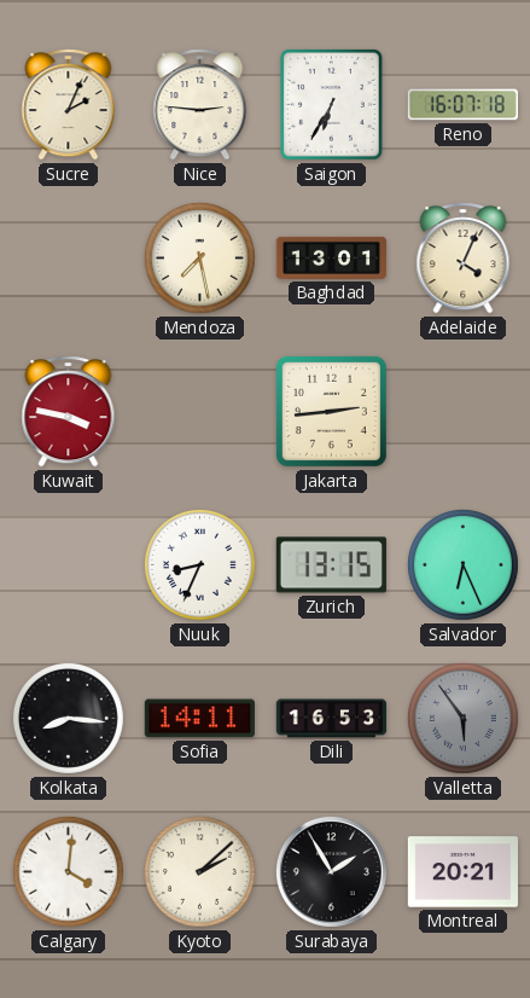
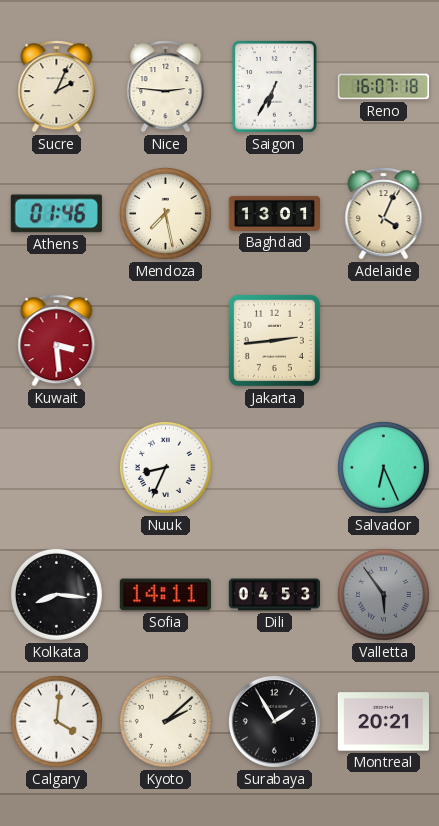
Athens: none -> 01:46
Kuwait: 3:47 -> 3:29
Zurich: 13:15 -> none
Dili: 16:53 -> 04:53
